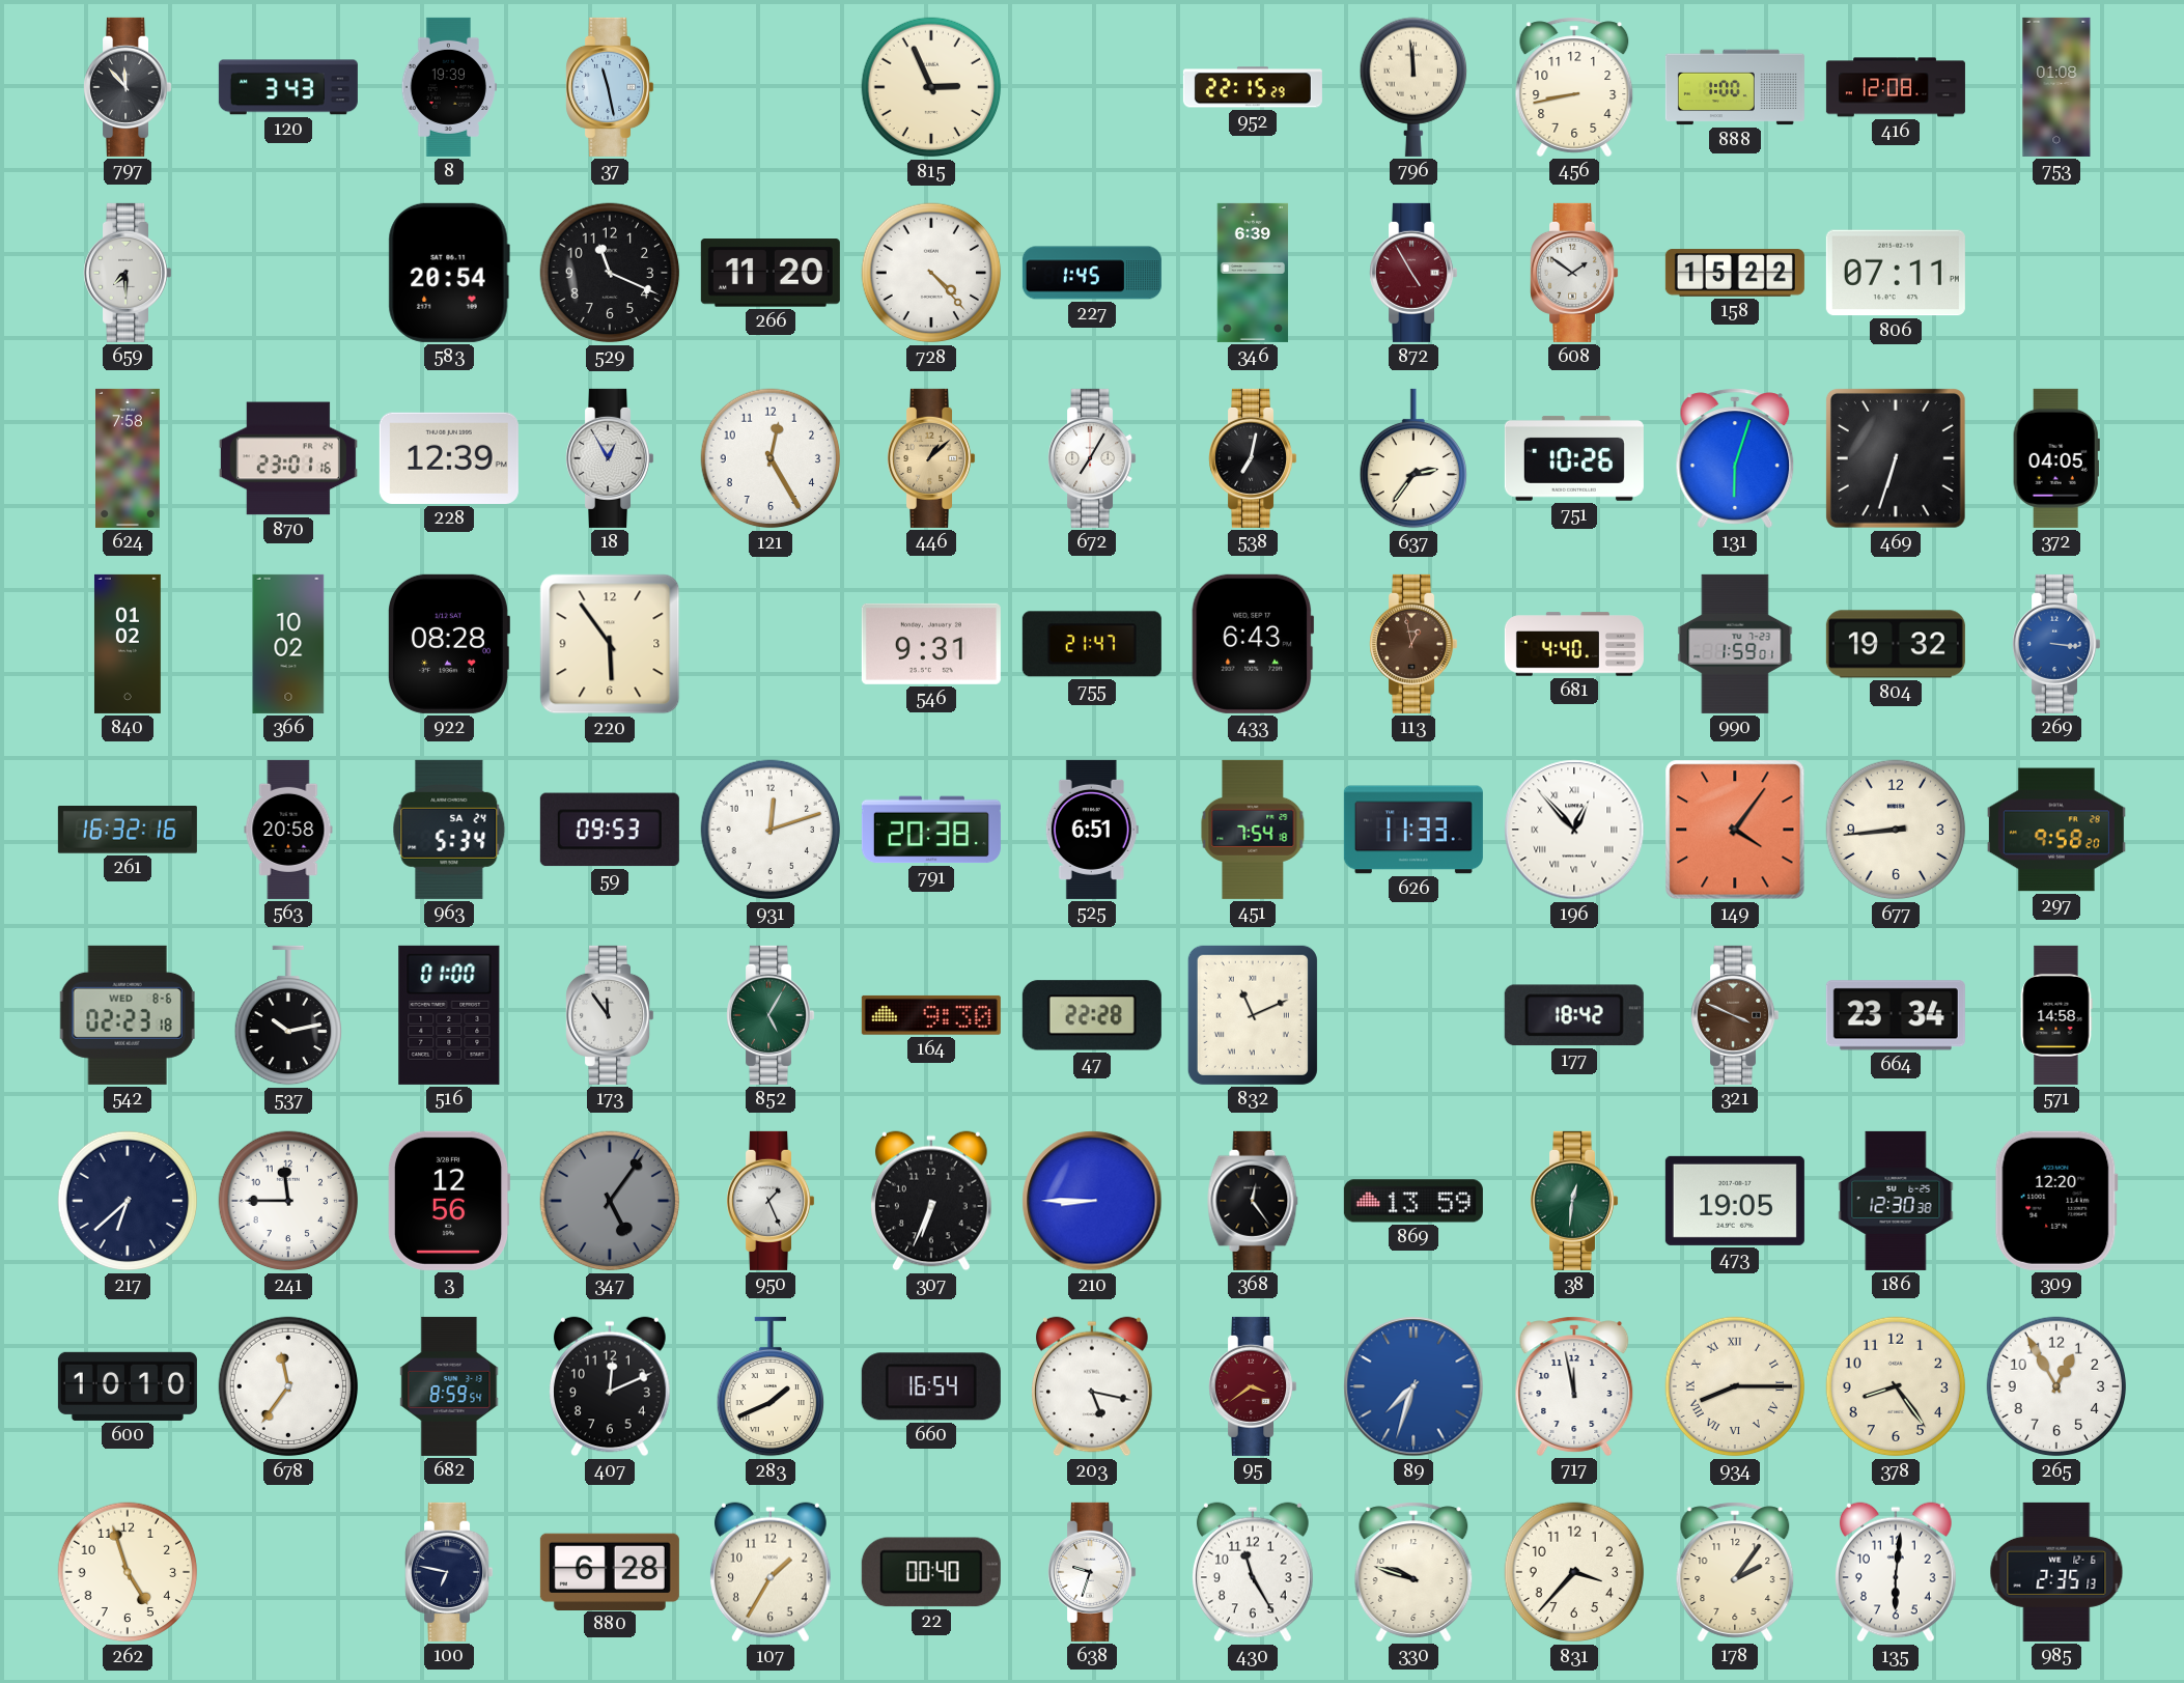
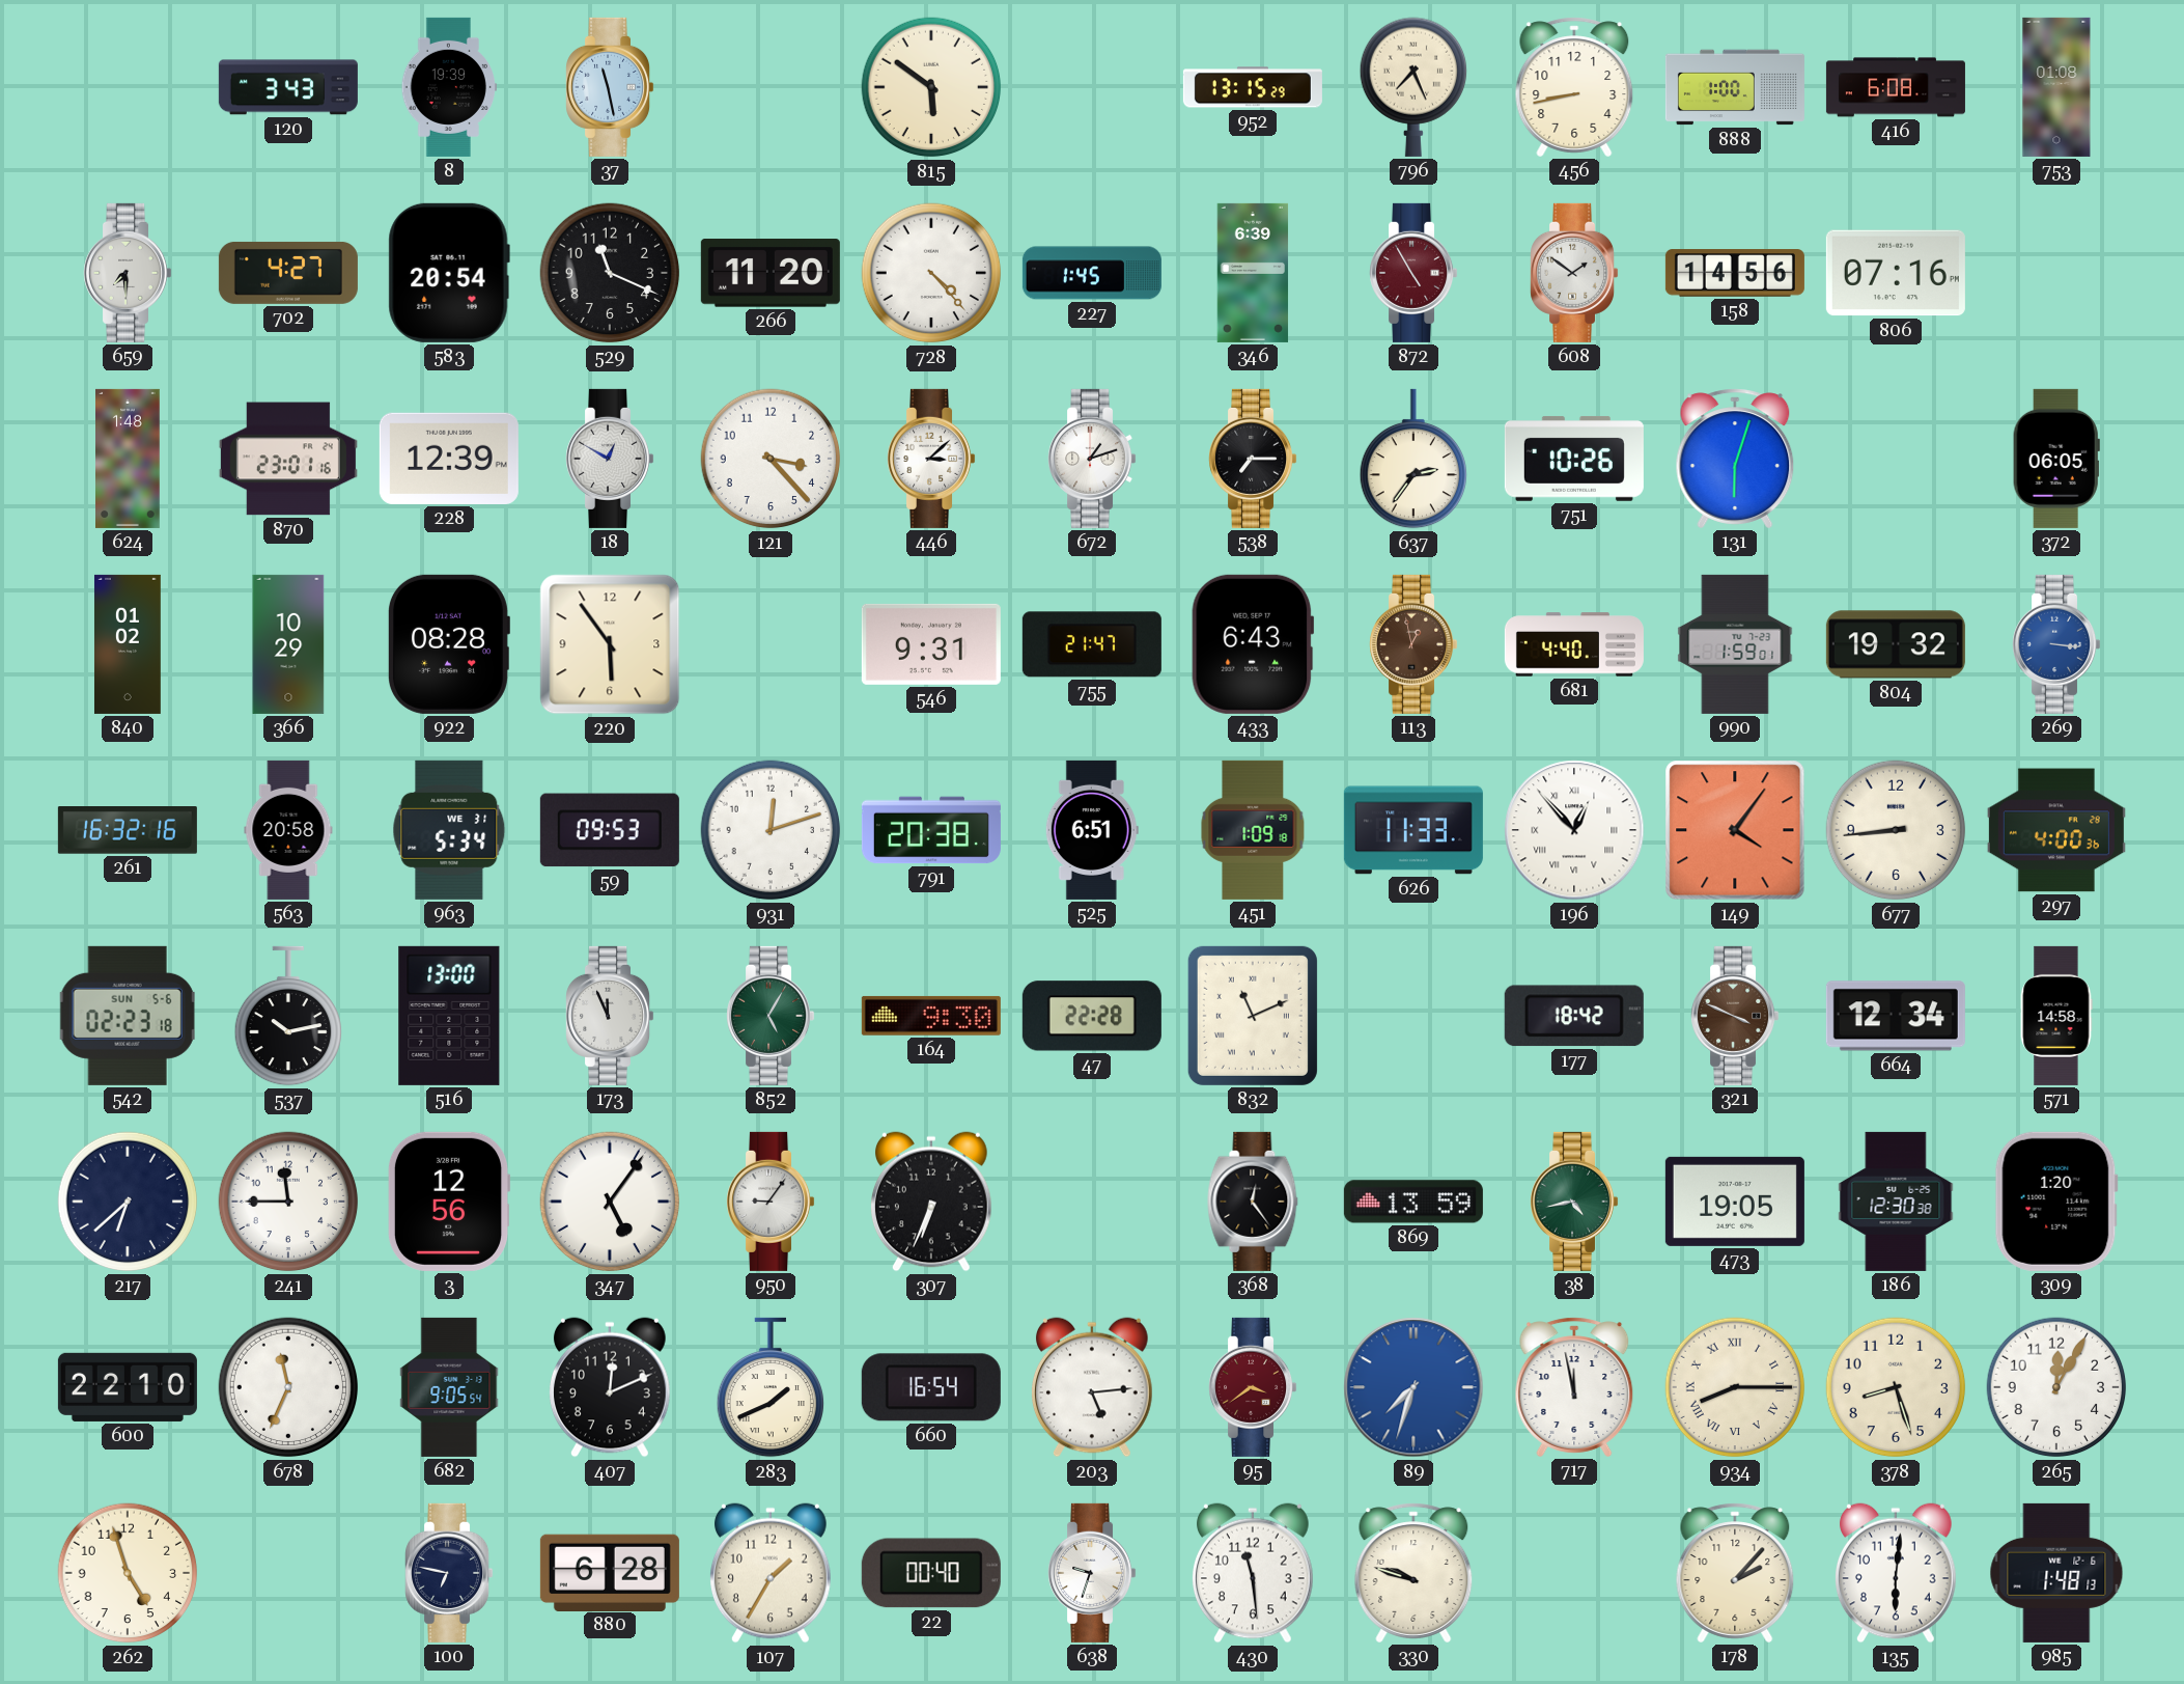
797: 11:53 -> none
815: 2:56 -> 5:51
952: 22:15 -> 13:15
796: 11:59 -> 7:26
416: 12:08 -> 6:08
702: none -> 4:27
158: 15:22 -> 14:56
806: 07:11 -> 07:16
624: 7:58 -> 1:48
18: 12:55 -> 12:50
121: 12:25 -> 3:23
446: 1:08 -> 3:08
446 dial: champagne -> white
672: 7:05 -> 1:12
538: 7:02 -> 7:15
469: 6:33 -> none
372: 04:05 -> 06:05
366: 10:02 -> 10:29
963 date: SA 24 -> WE 31
451: 7:54 -> 1:09
297: 9:58 -> 4:00
542 date: WED 8-6 -> SUN 5-6
516: 01:00 -> 13:00
173: 11:54 -> 11:56
664: 23:34 -> 12:34
347 dial: grey -> white
950: 1:26 -> 9:06
210: 8:45 -> none
38: 12:31 -> 4:43
309: 12:20 -> 1:20
600: 10:10 -> 22:10
678: 11:36 -> 11:34
682: 8:59 -> 9:05
203: 5:17 -> 5:14
378: 8:24 -> 8:27
265: 12:55 -> 12:05
430: 11:25 -> 11:29
831: 3:37 -> none
178: 2:06 -> 2:07
985: 2:35 -> 1:48
